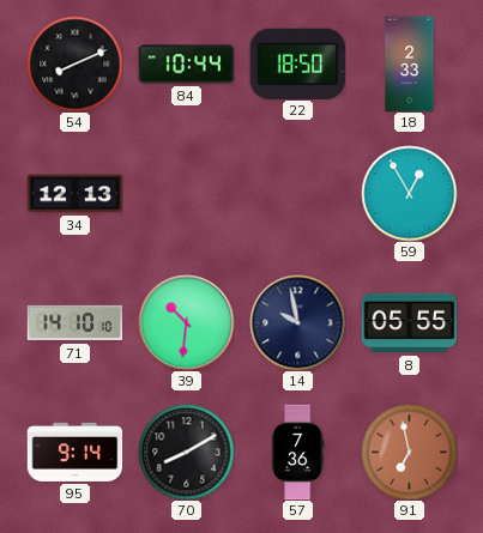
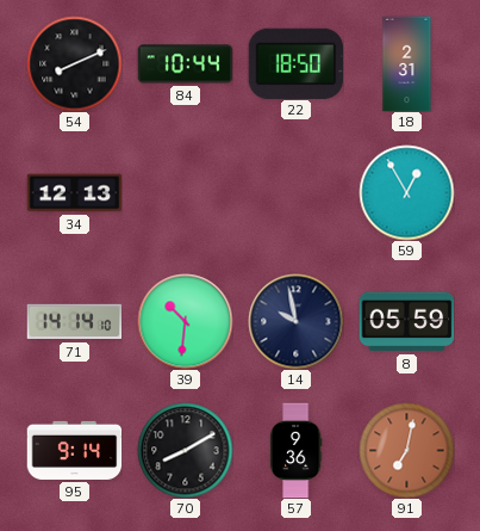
18: 2:33 -> 2:31
71: 14:10 -> 14:14
8: 05:55 -> 05:59
57: 7:36 -> 9:36
91: 6:58 -> 7:02
